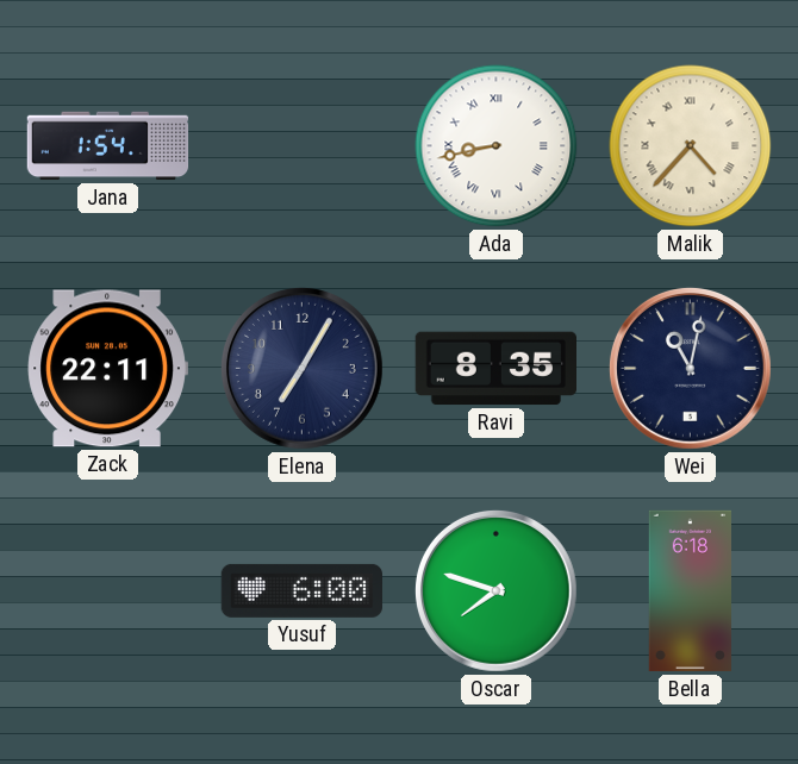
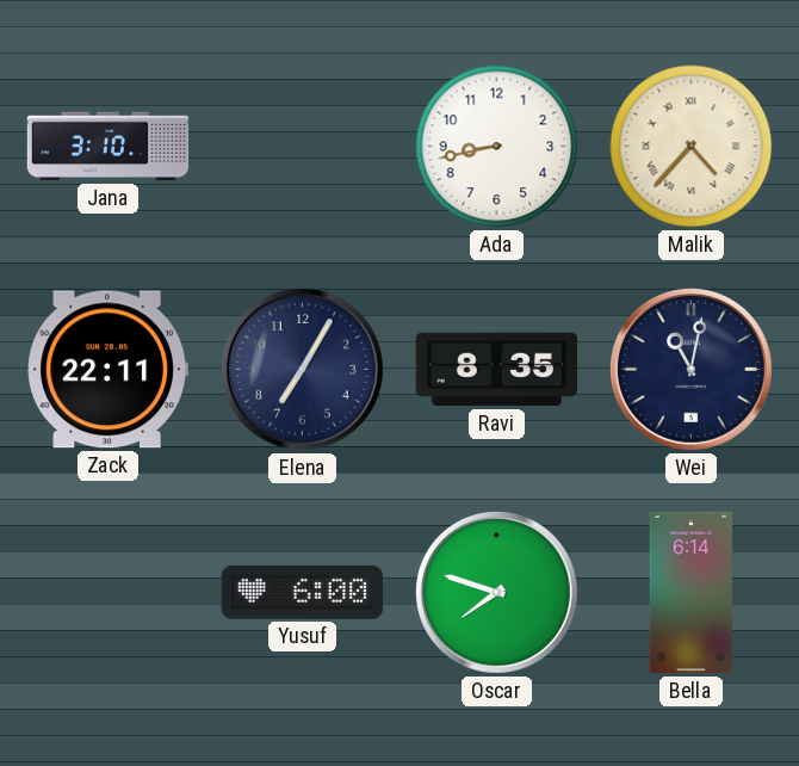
Jana: 1:54 -> 3:10
Ada numerals: Roman -> Arabic
Bella: 6:18 -> 6:14
